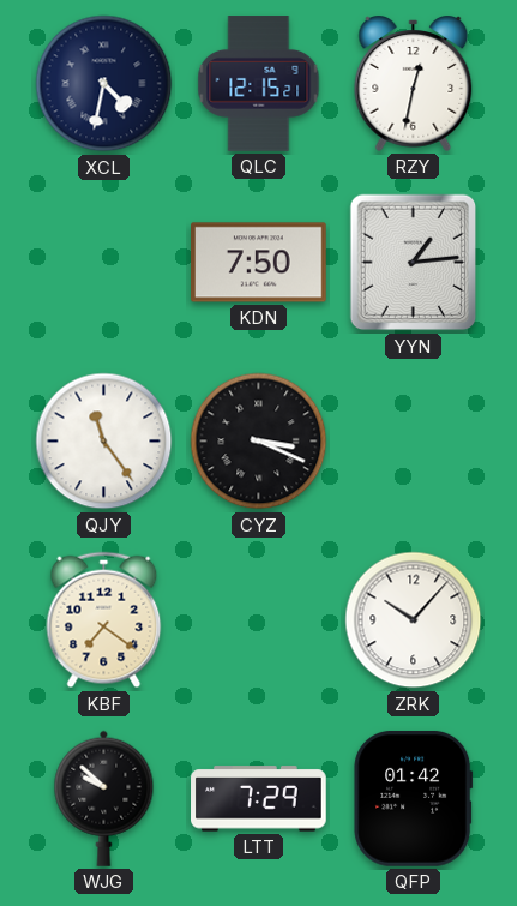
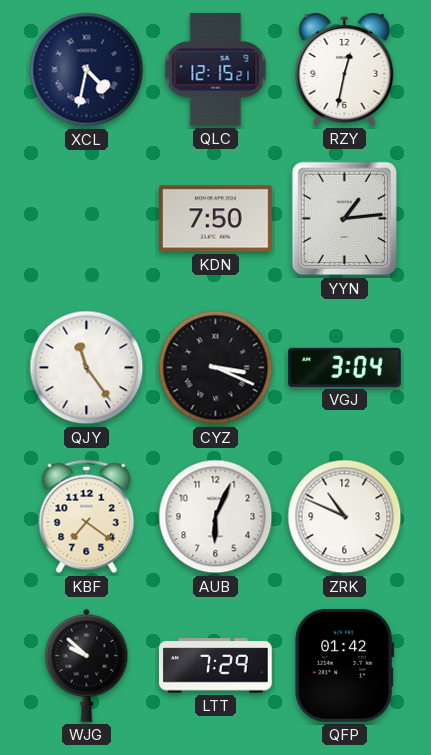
VGJ: none -> 3:04
AUB: none -> 6:04
ZRK: 10:07 -> 10:49
